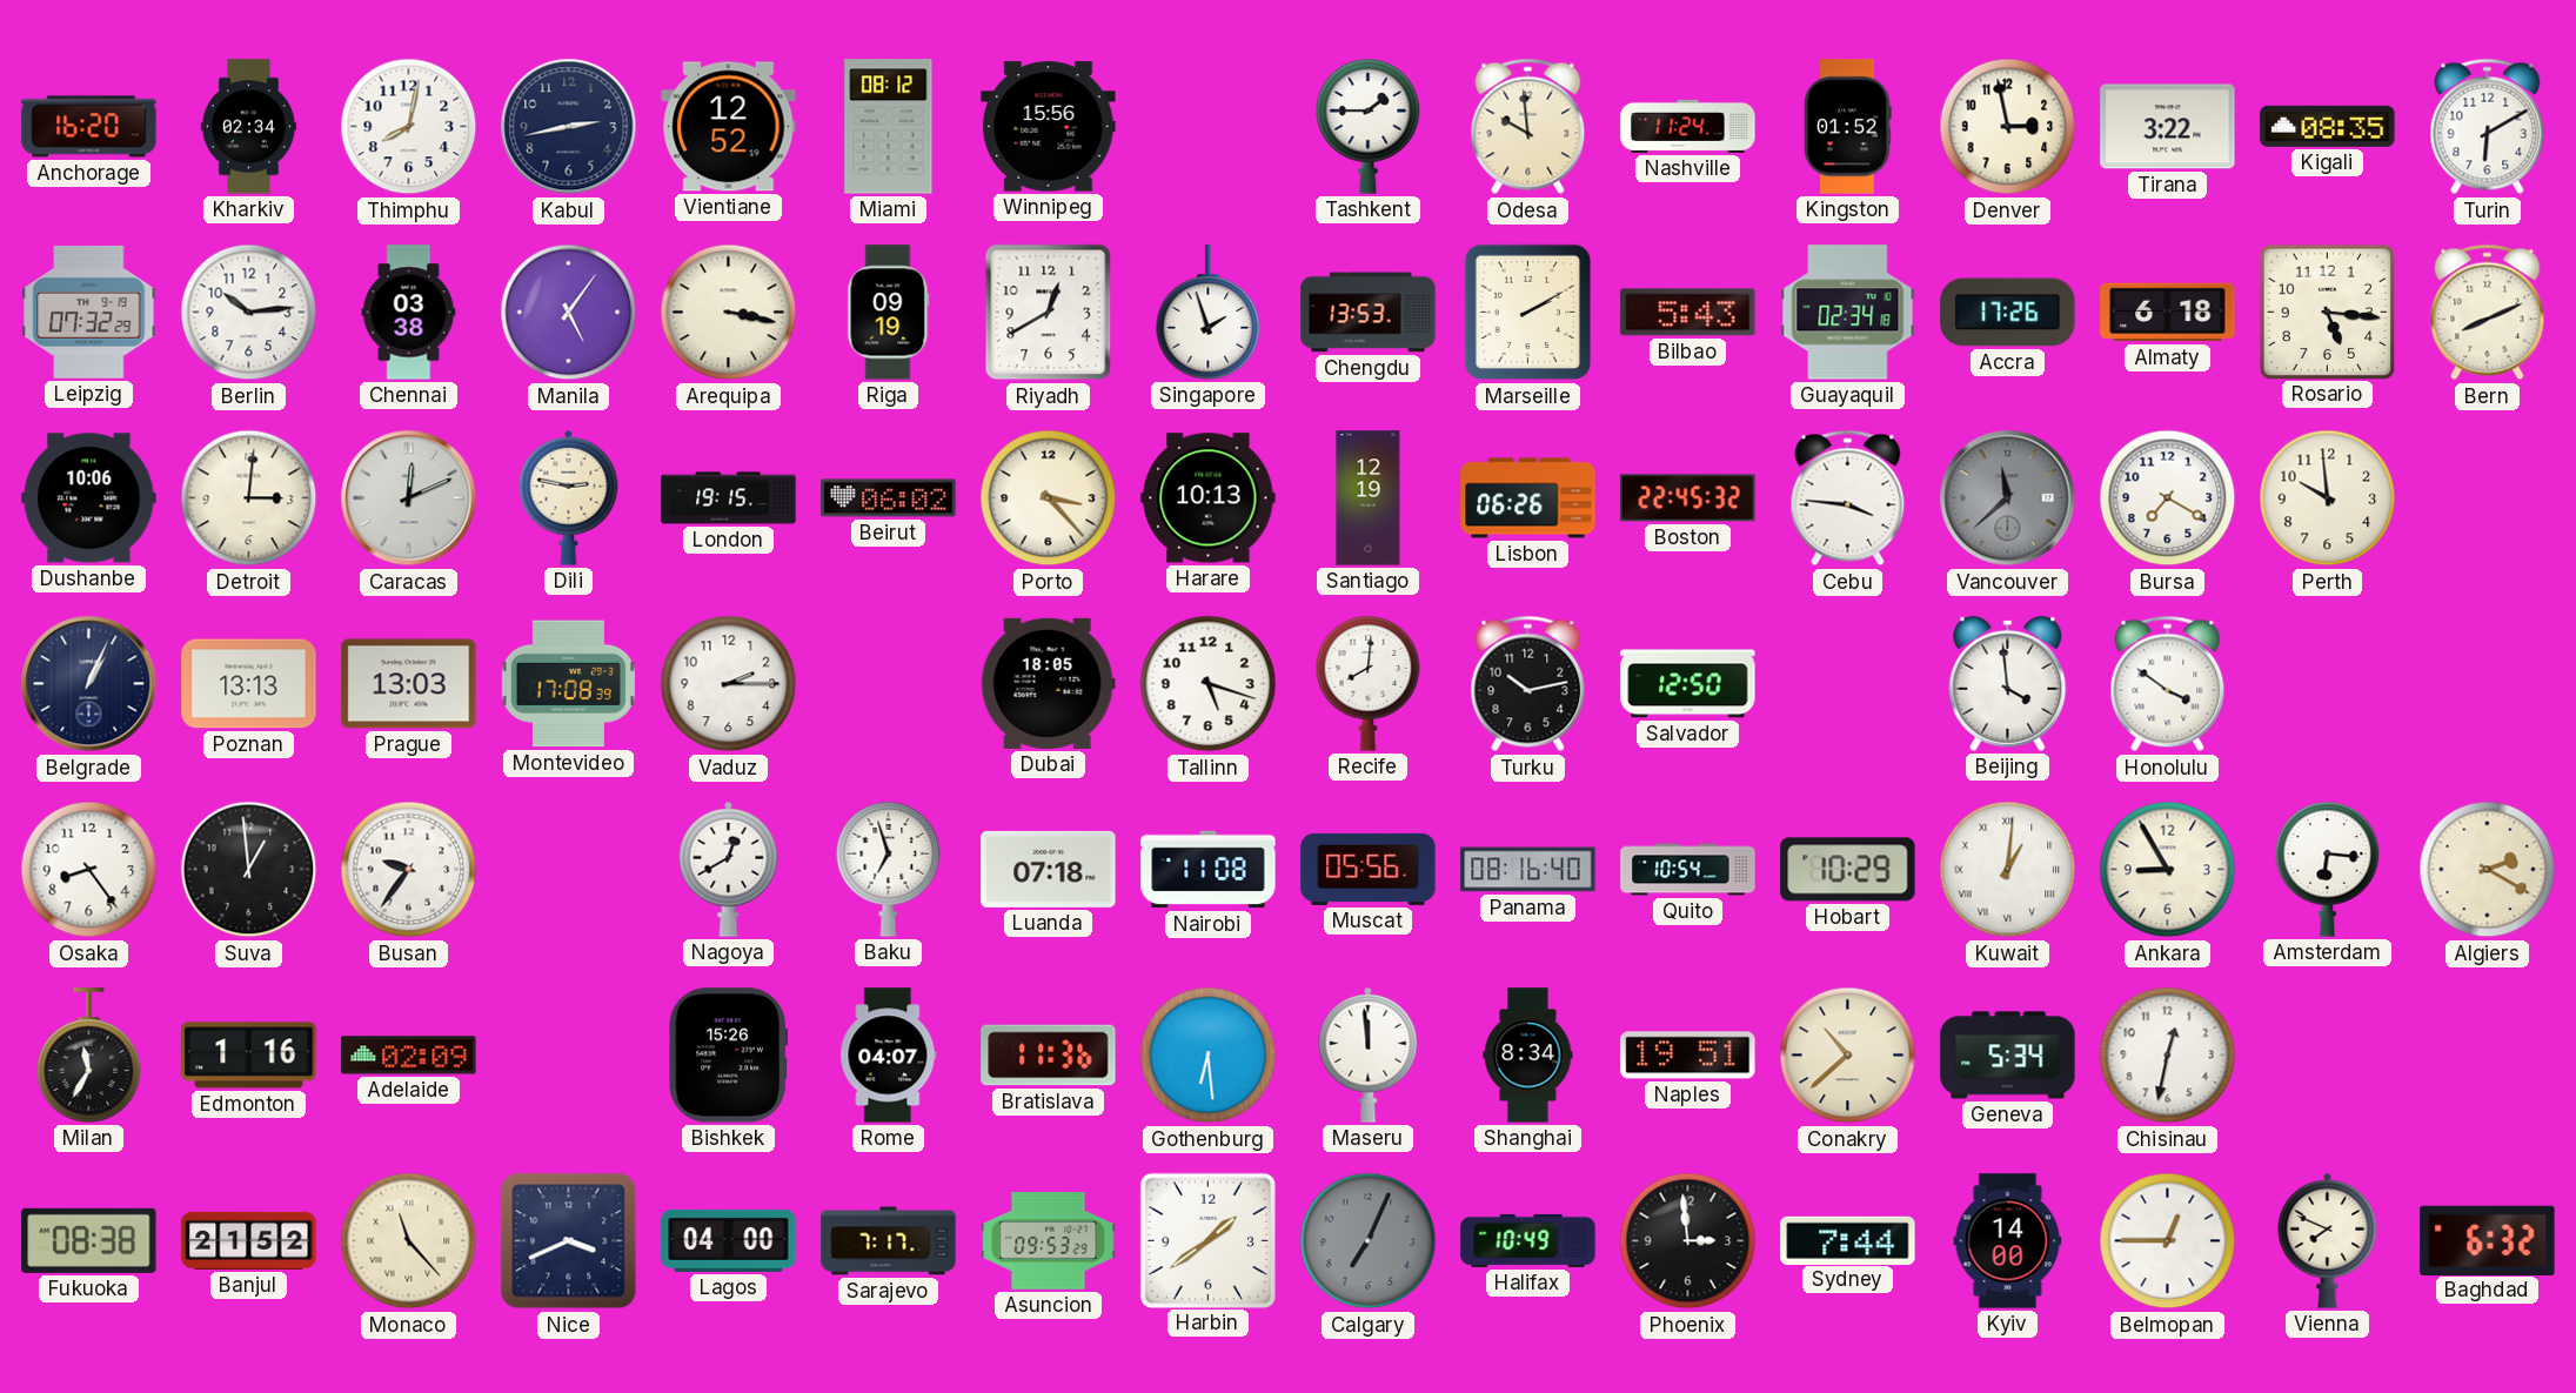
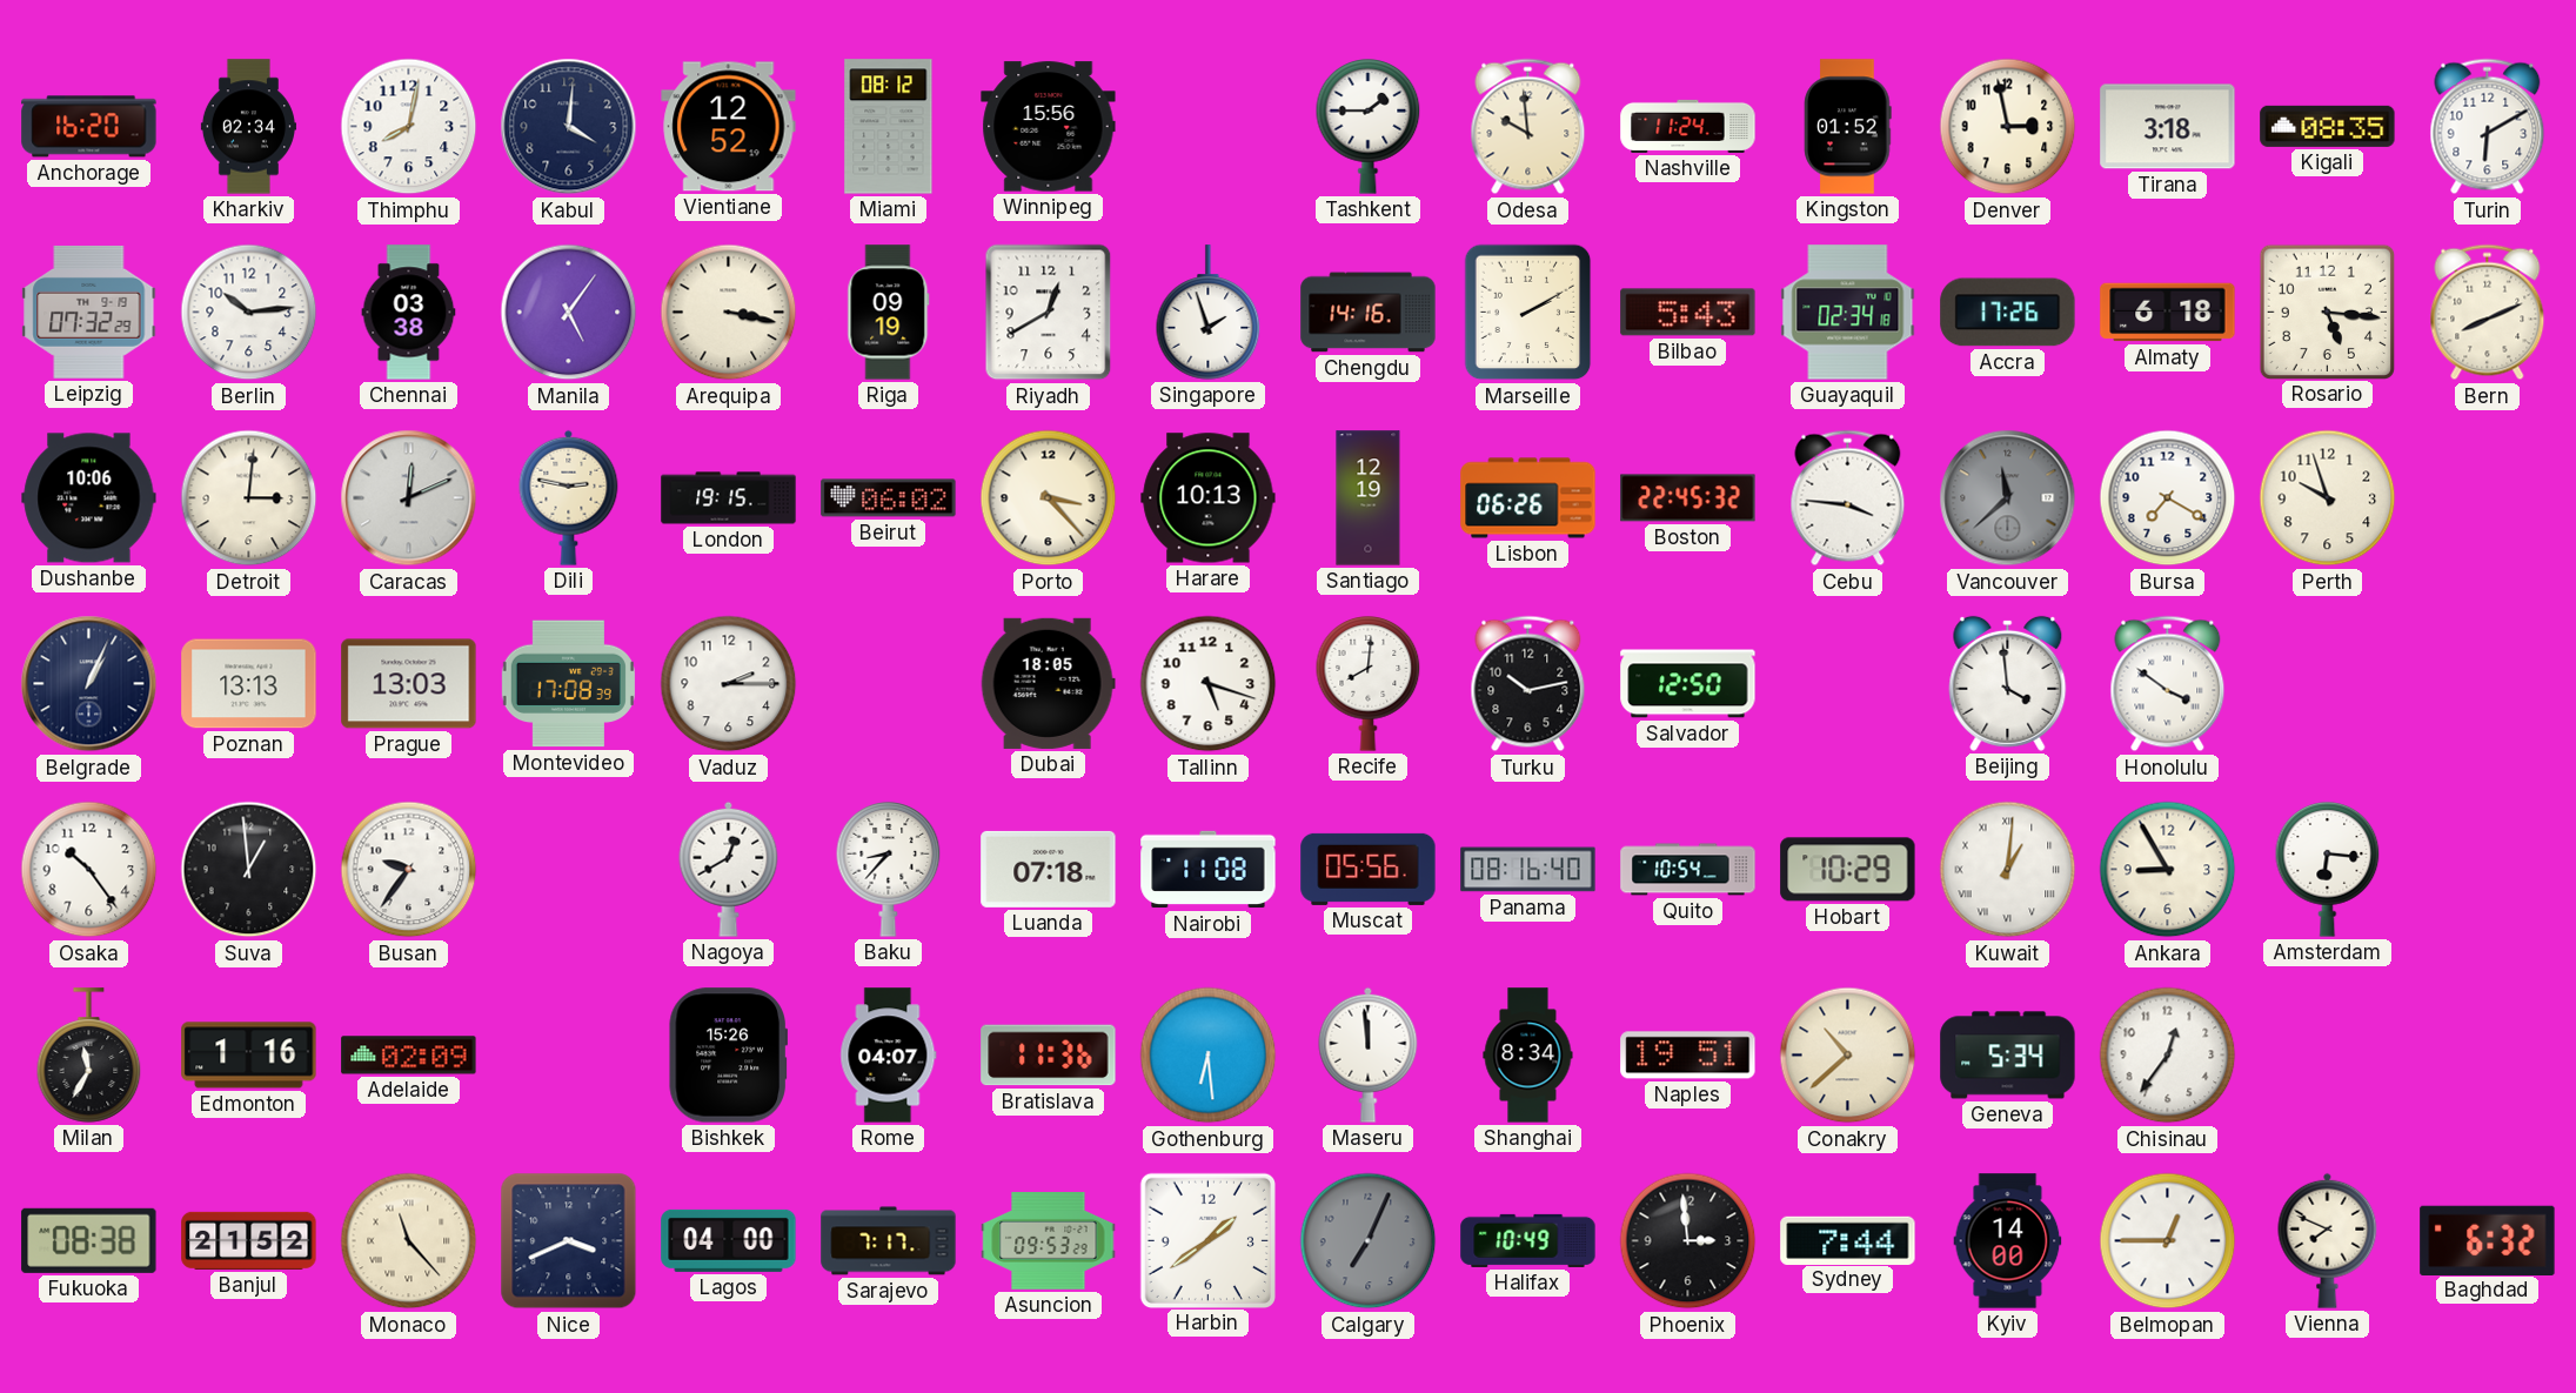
Kabul: 2:43 -> 4:01
Tirana: 3:22 -> 3:18
Chengdu: 13:53 -> 14:16
Perth: 9:59 -> 9:57
Osaka: 8:24 -> 10:24
Baku: 6:57 -> 8:37
Algiers: 2:20 -> none
Chisinau: 12:32 -> 12:36
